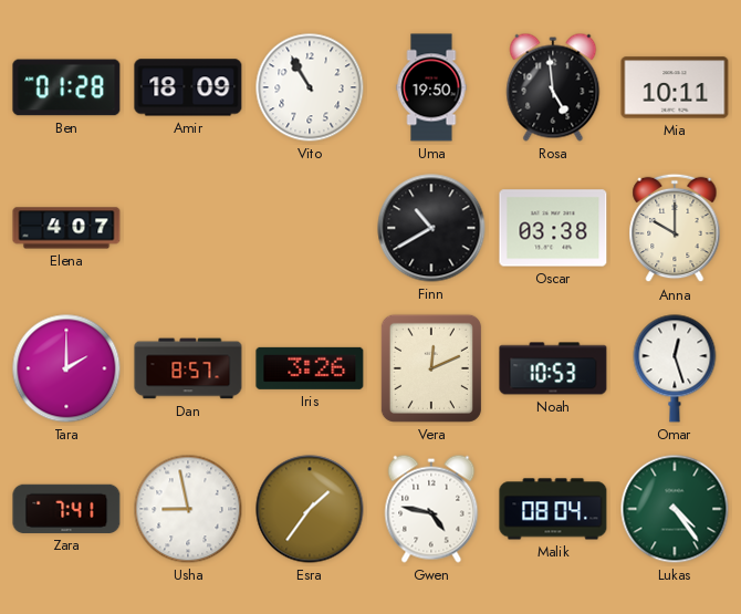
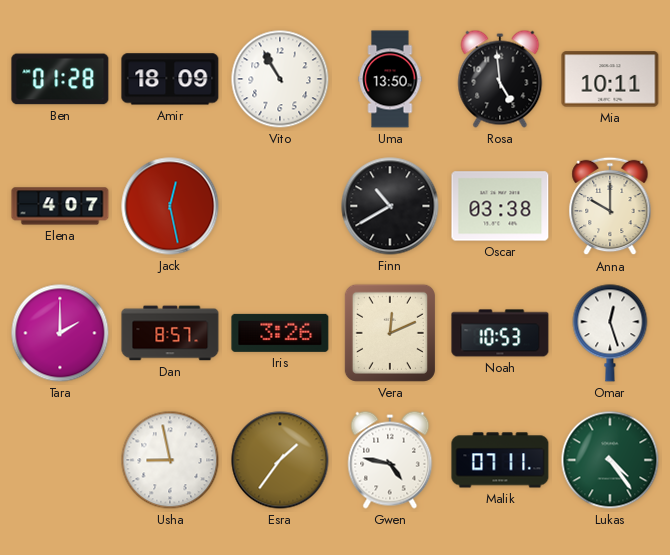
Uma: 19:50 -> 13:50
Jack: none -> 12:28
Zara: 7:41 -> none
Malik: 08:04 -> 07:11
